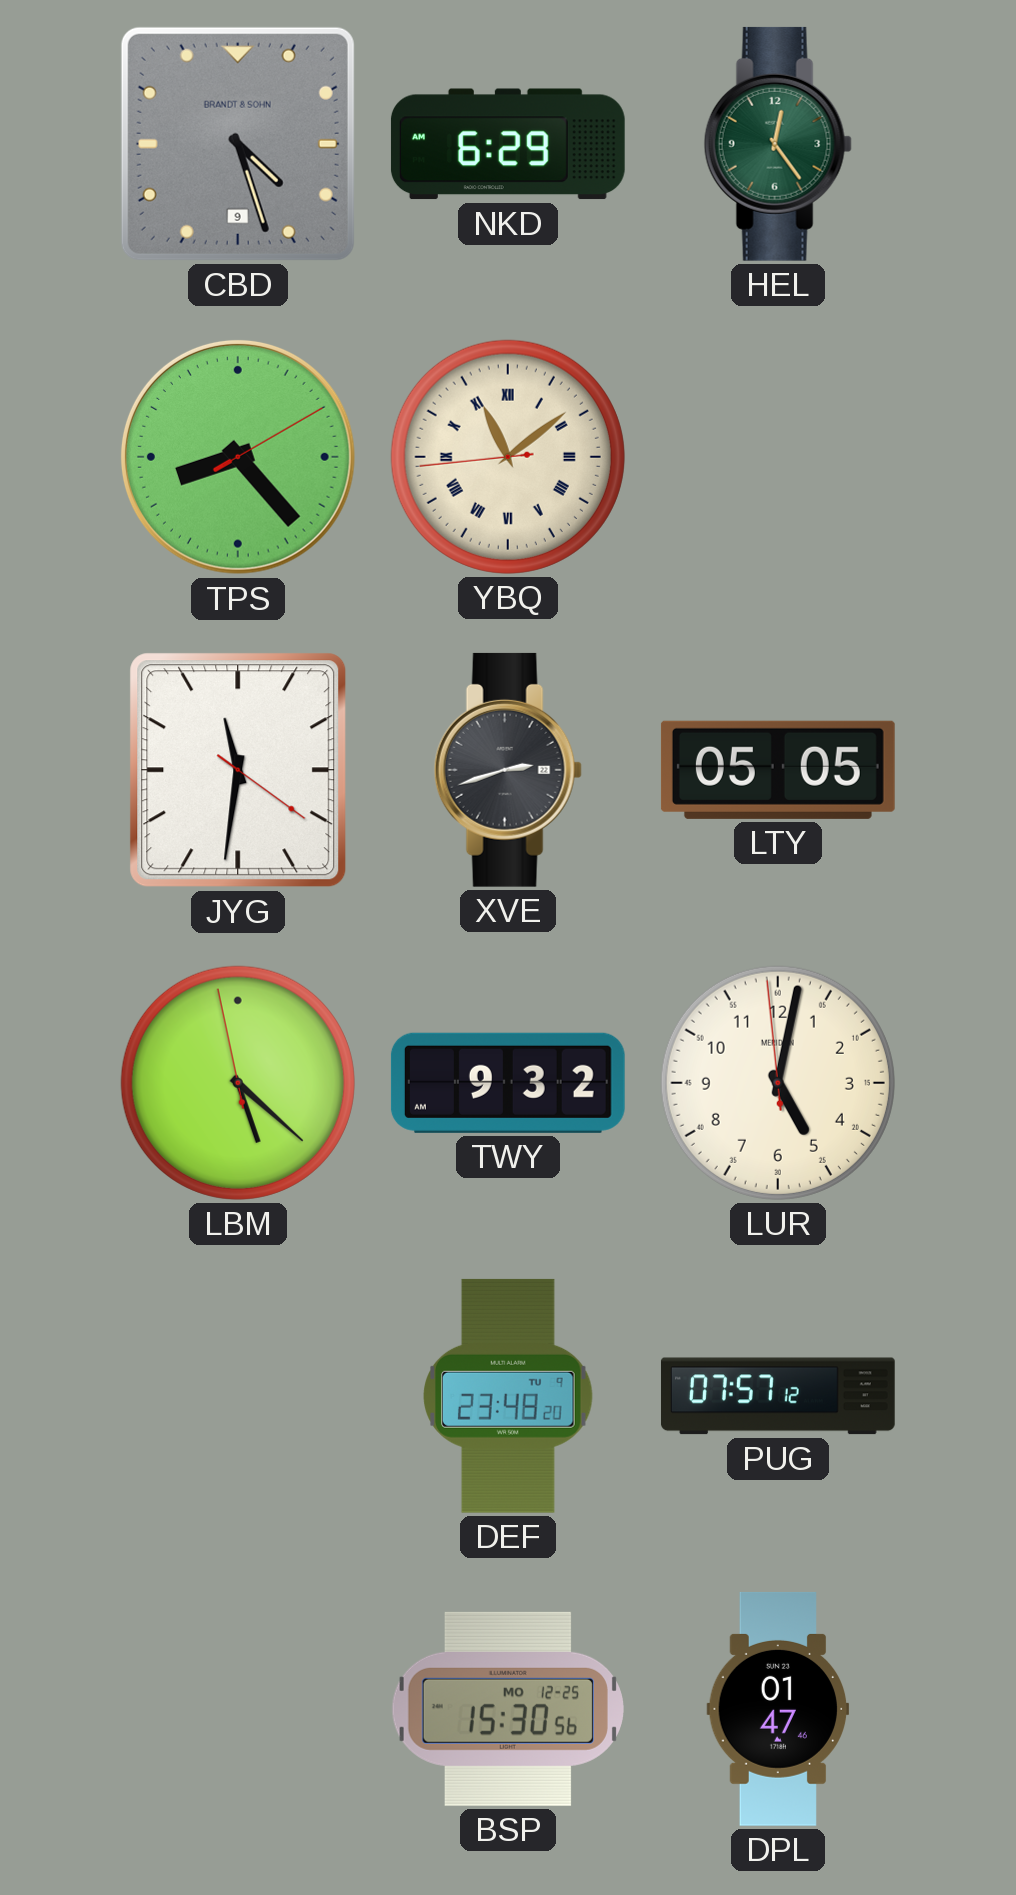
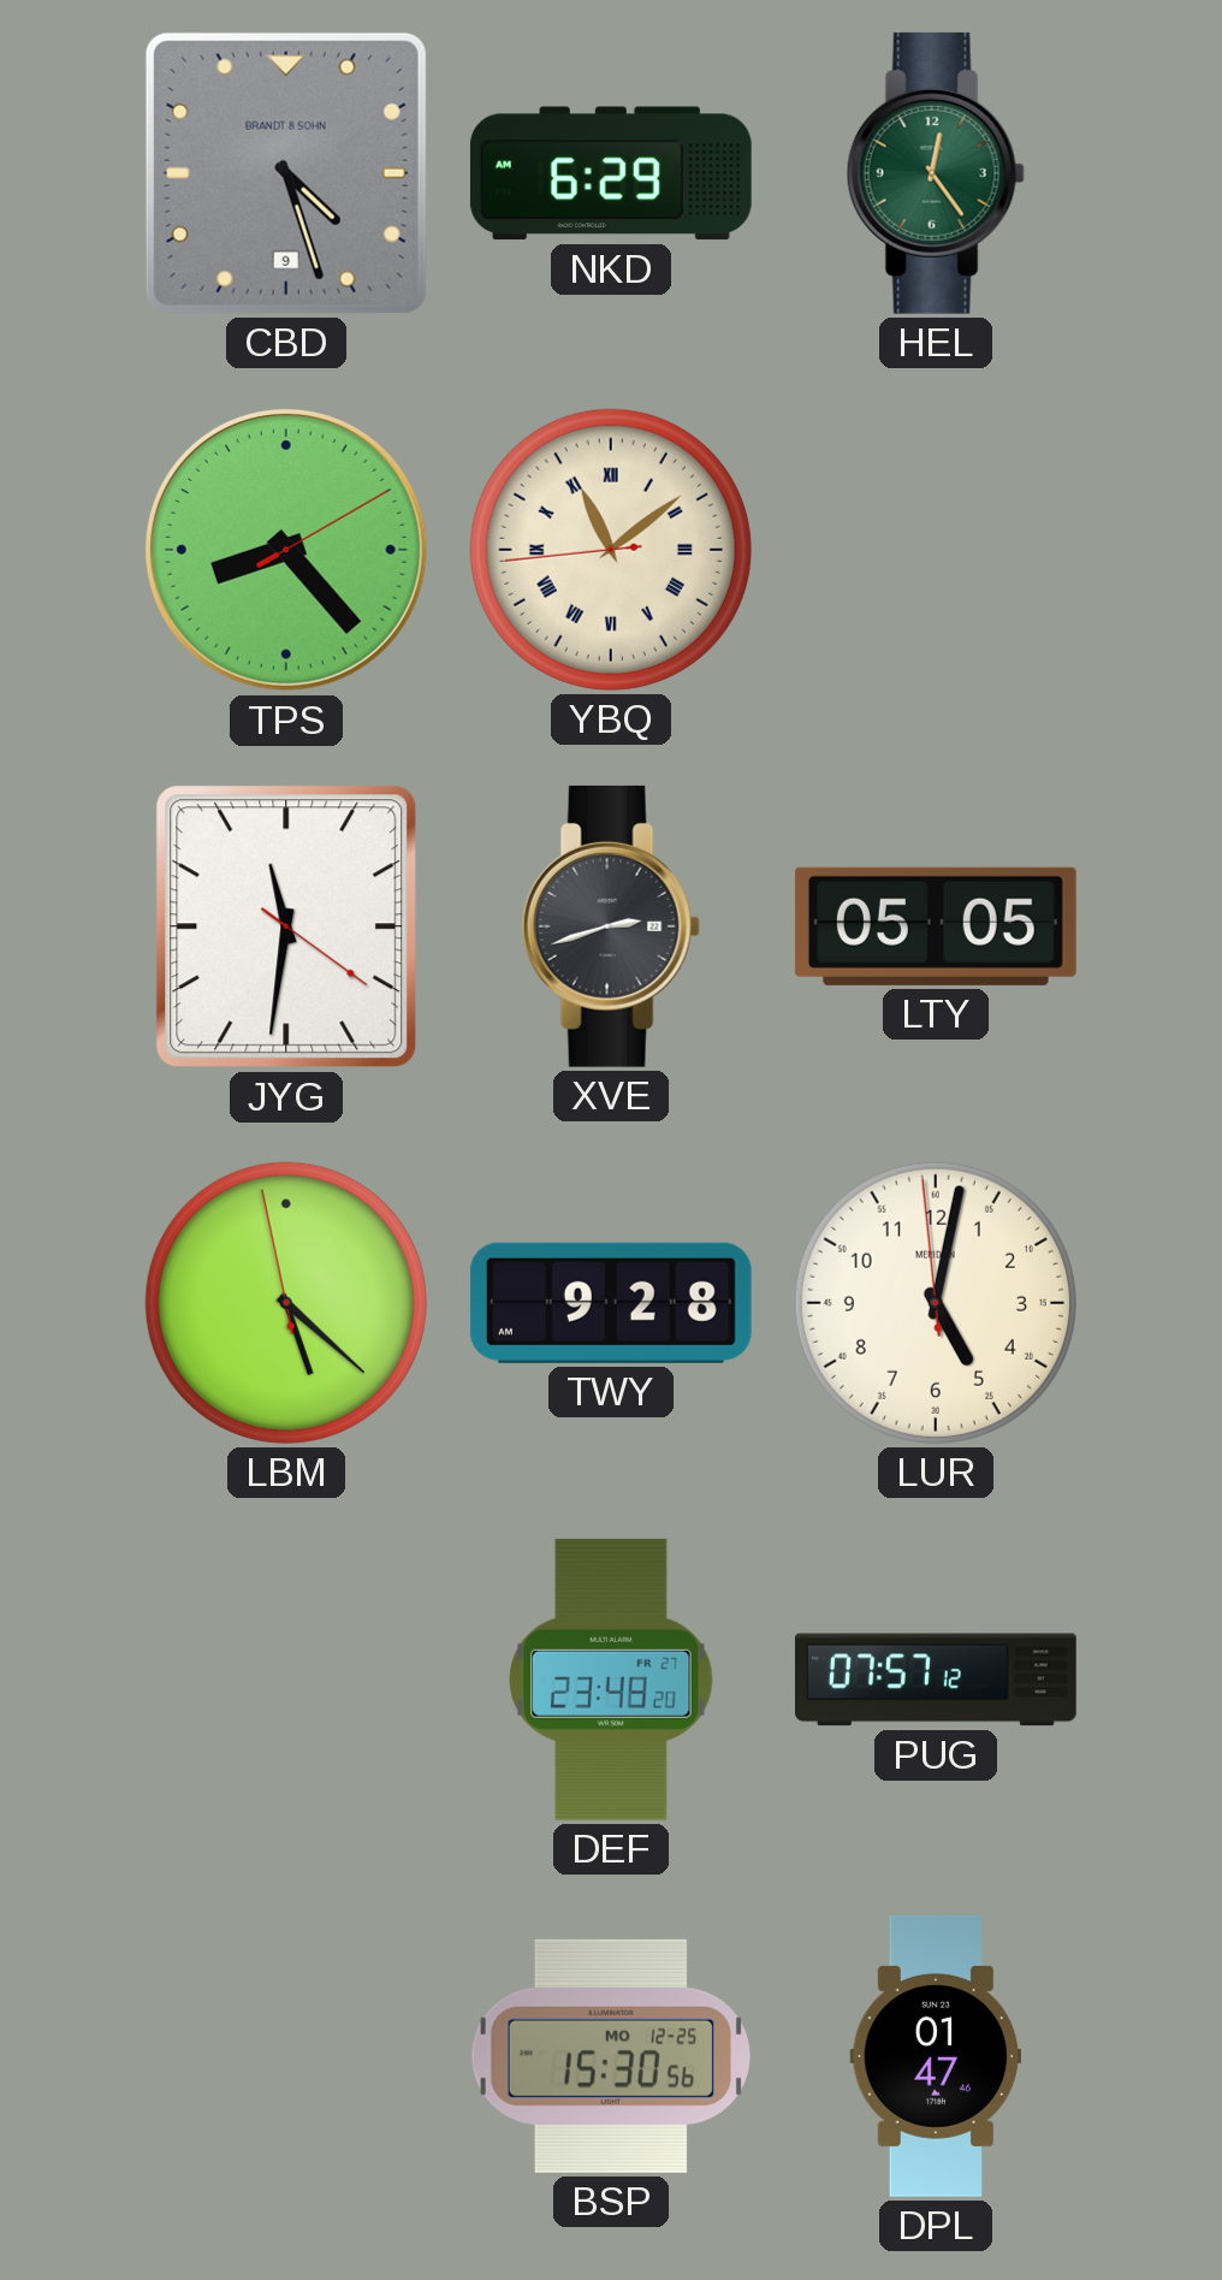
TWY: 9:32 -> 9:28
DEF date: TU 9 -> FR 27
